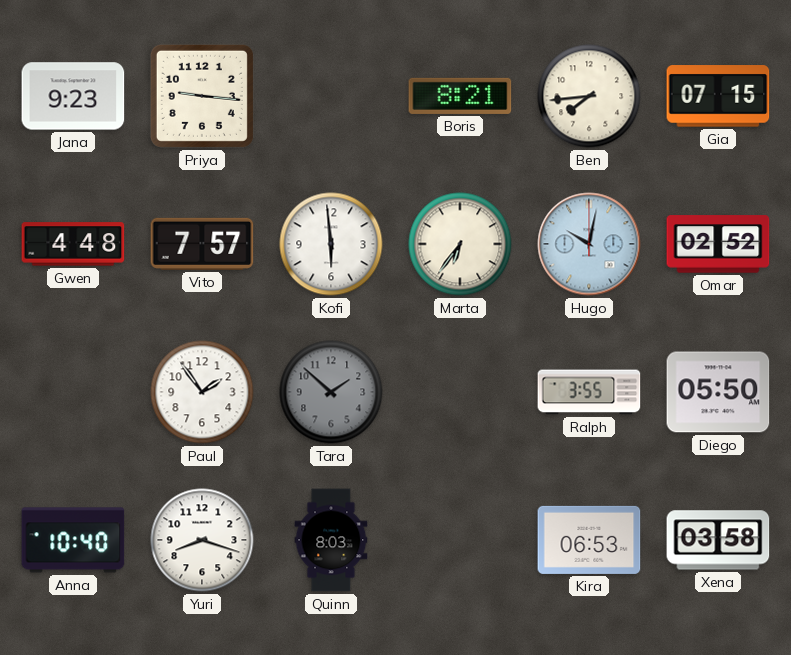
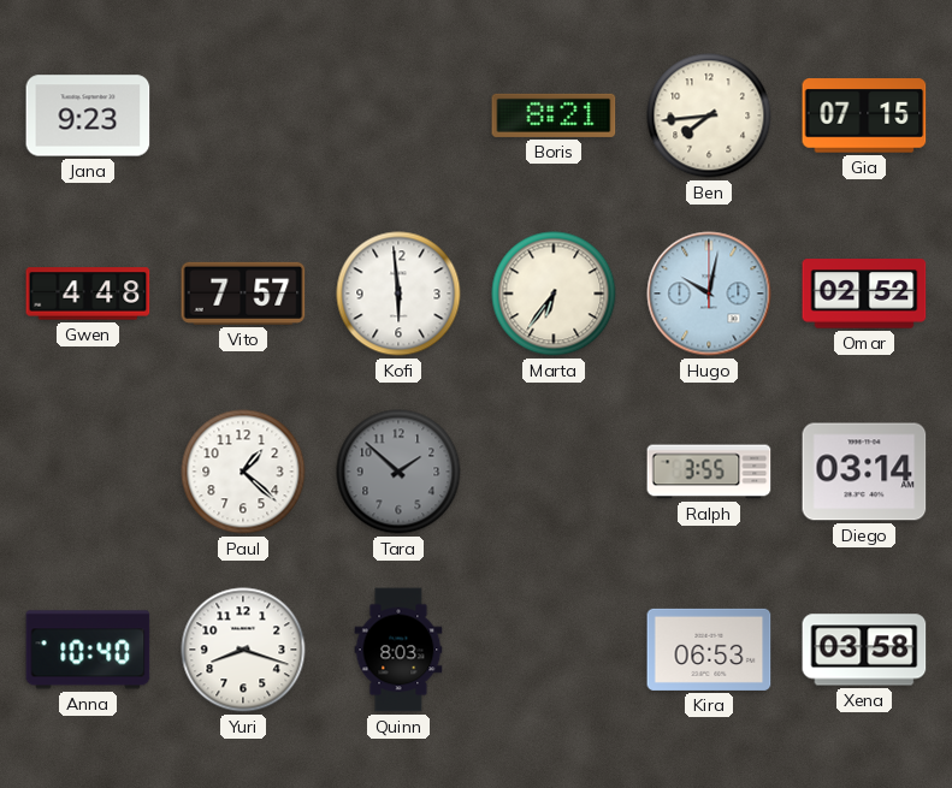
Priya: 9:16 -> none
Paul: 1:54 -> 1:22
Diego: 05:50 -> 03:14
